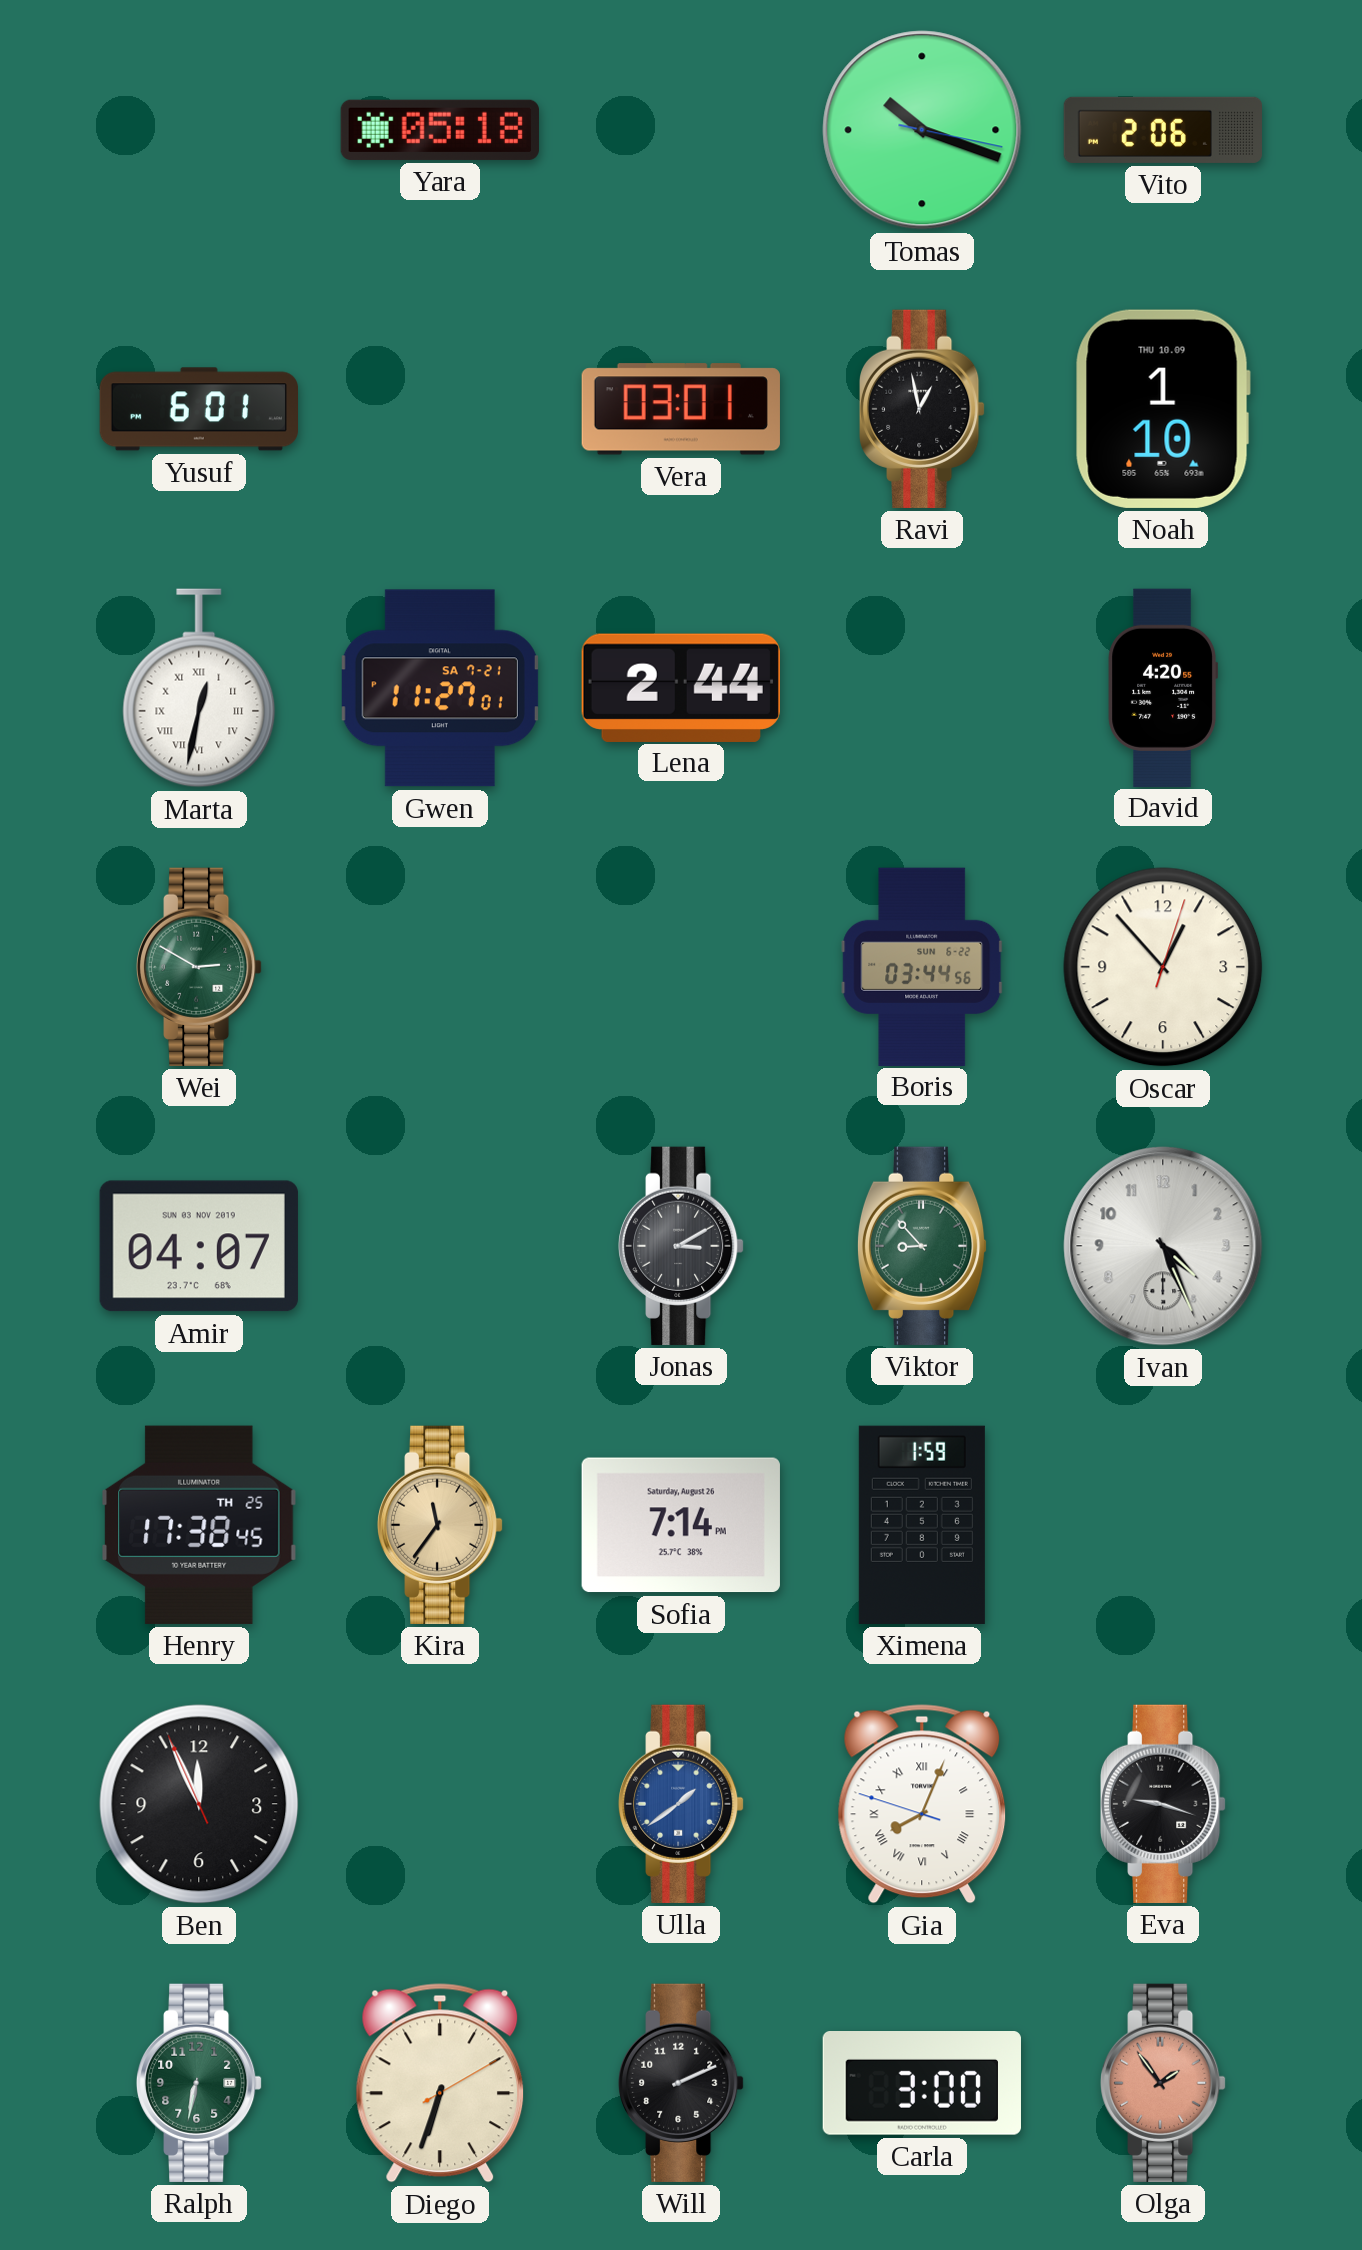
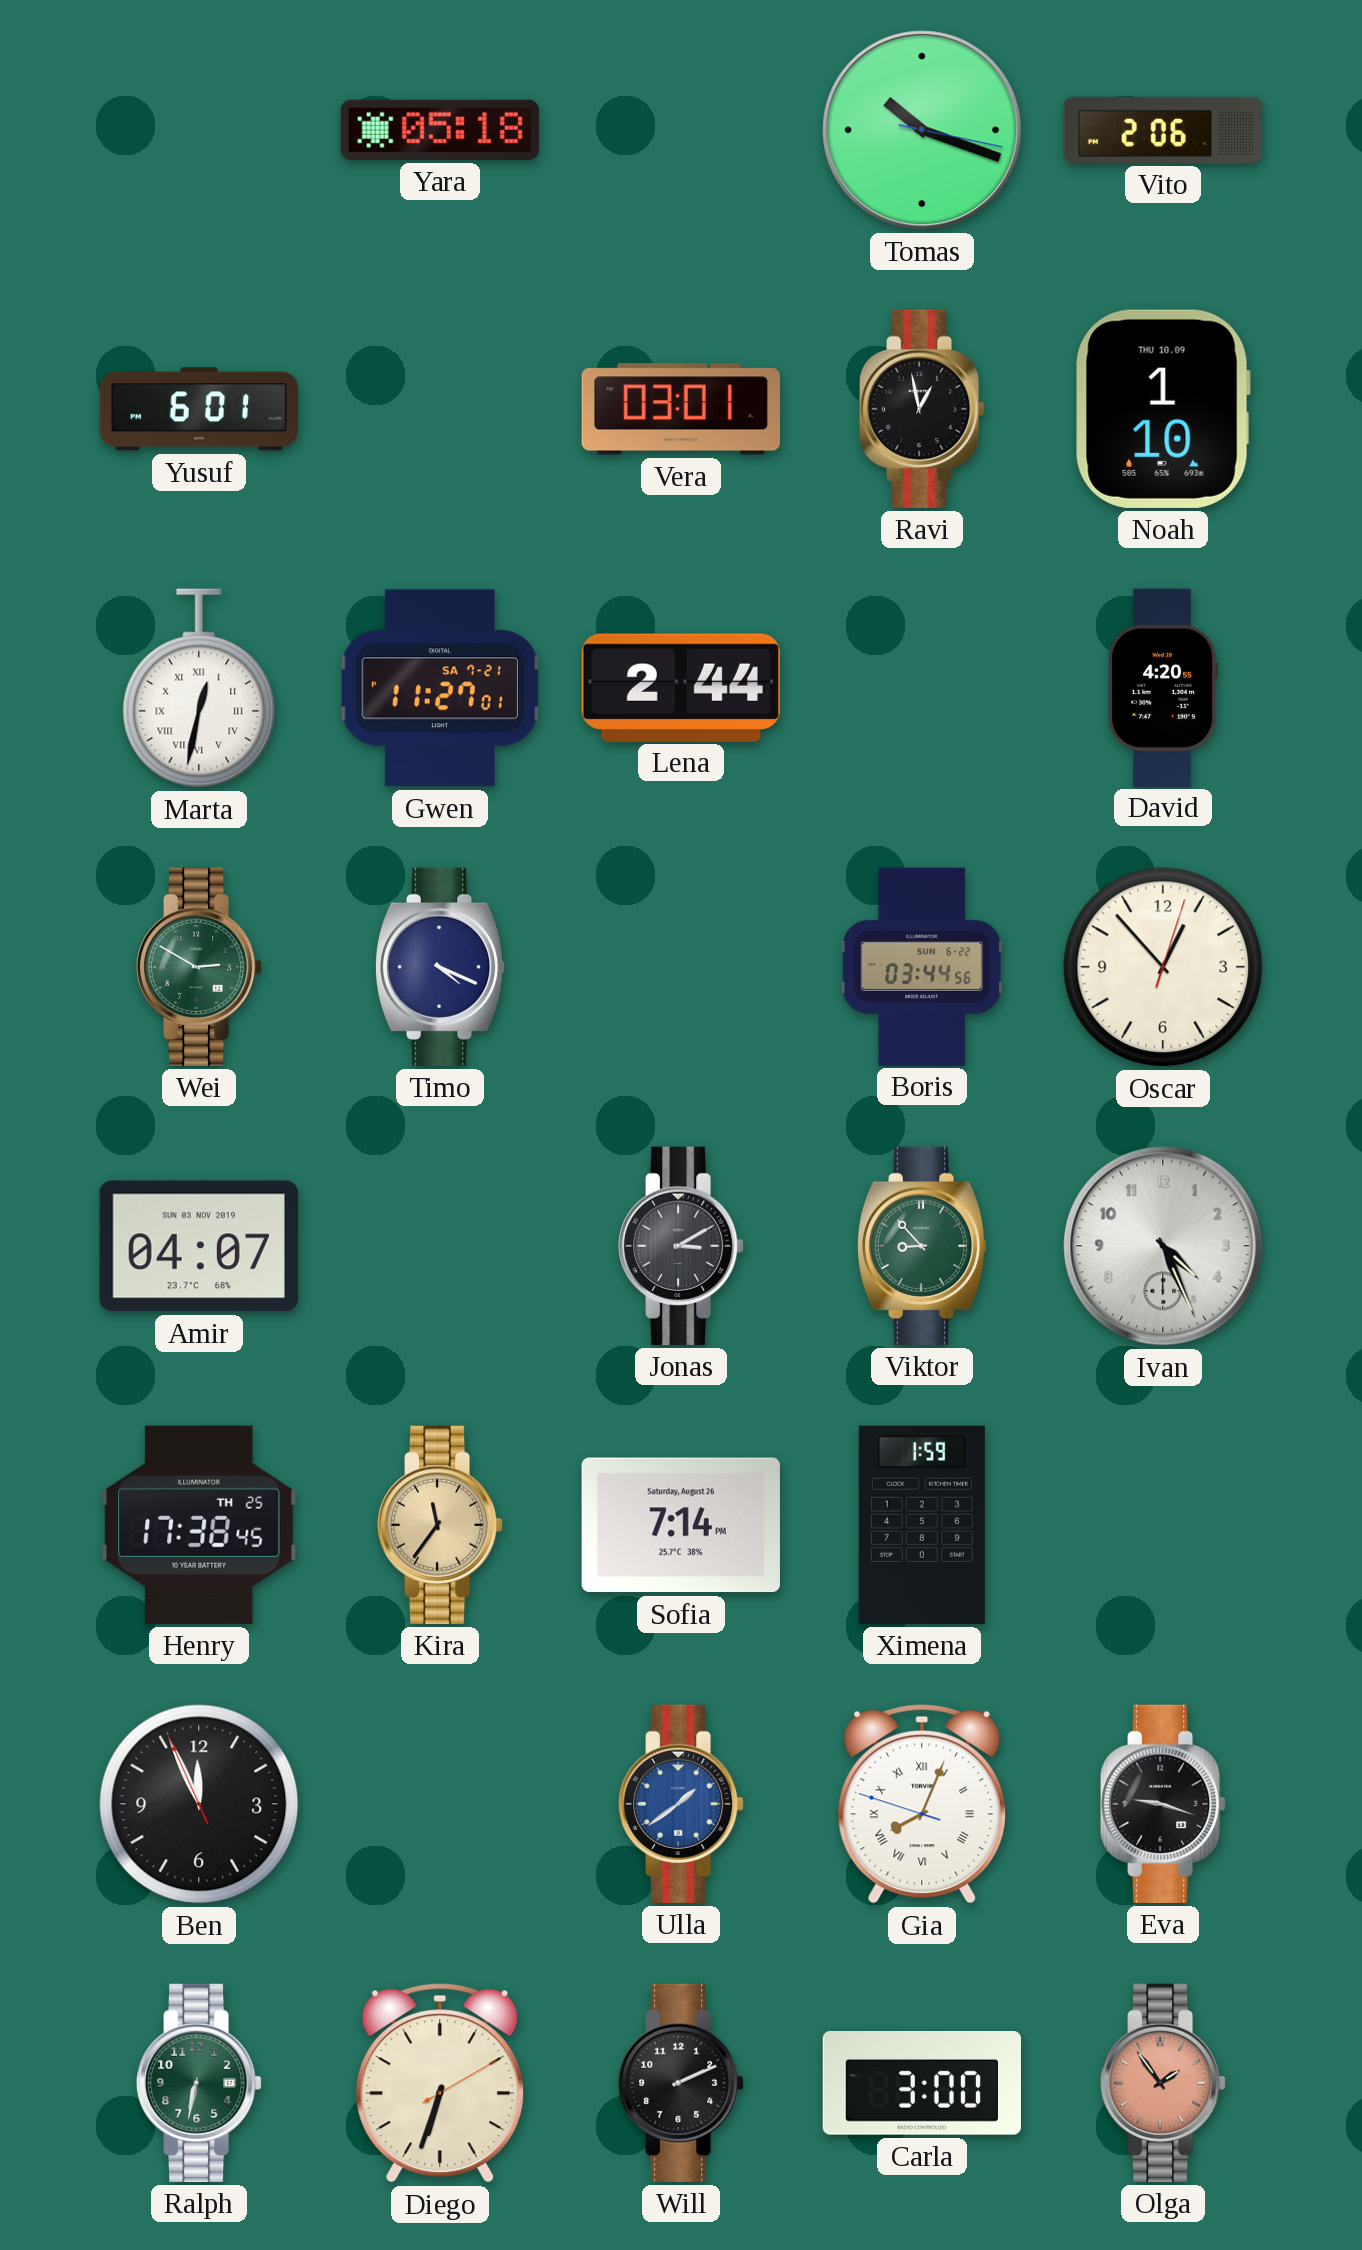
Timo: none -> 4:19
